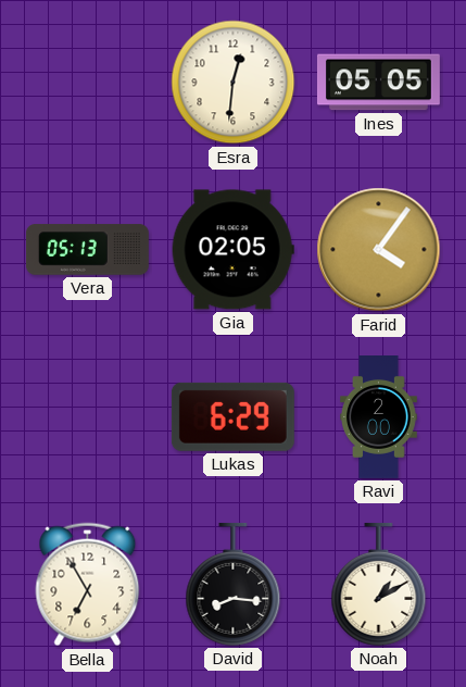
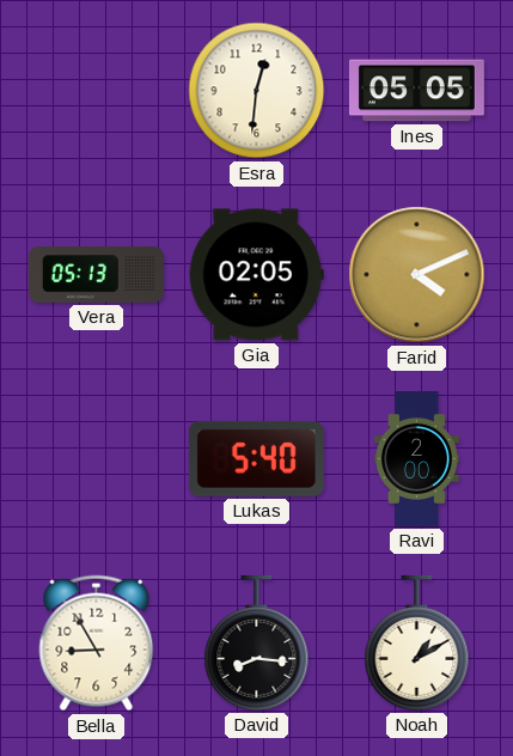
Farid: 4:06 -> 4:11
Lukas: 6:29 -> 5:40
Bella: 6:55 -> 8:55
